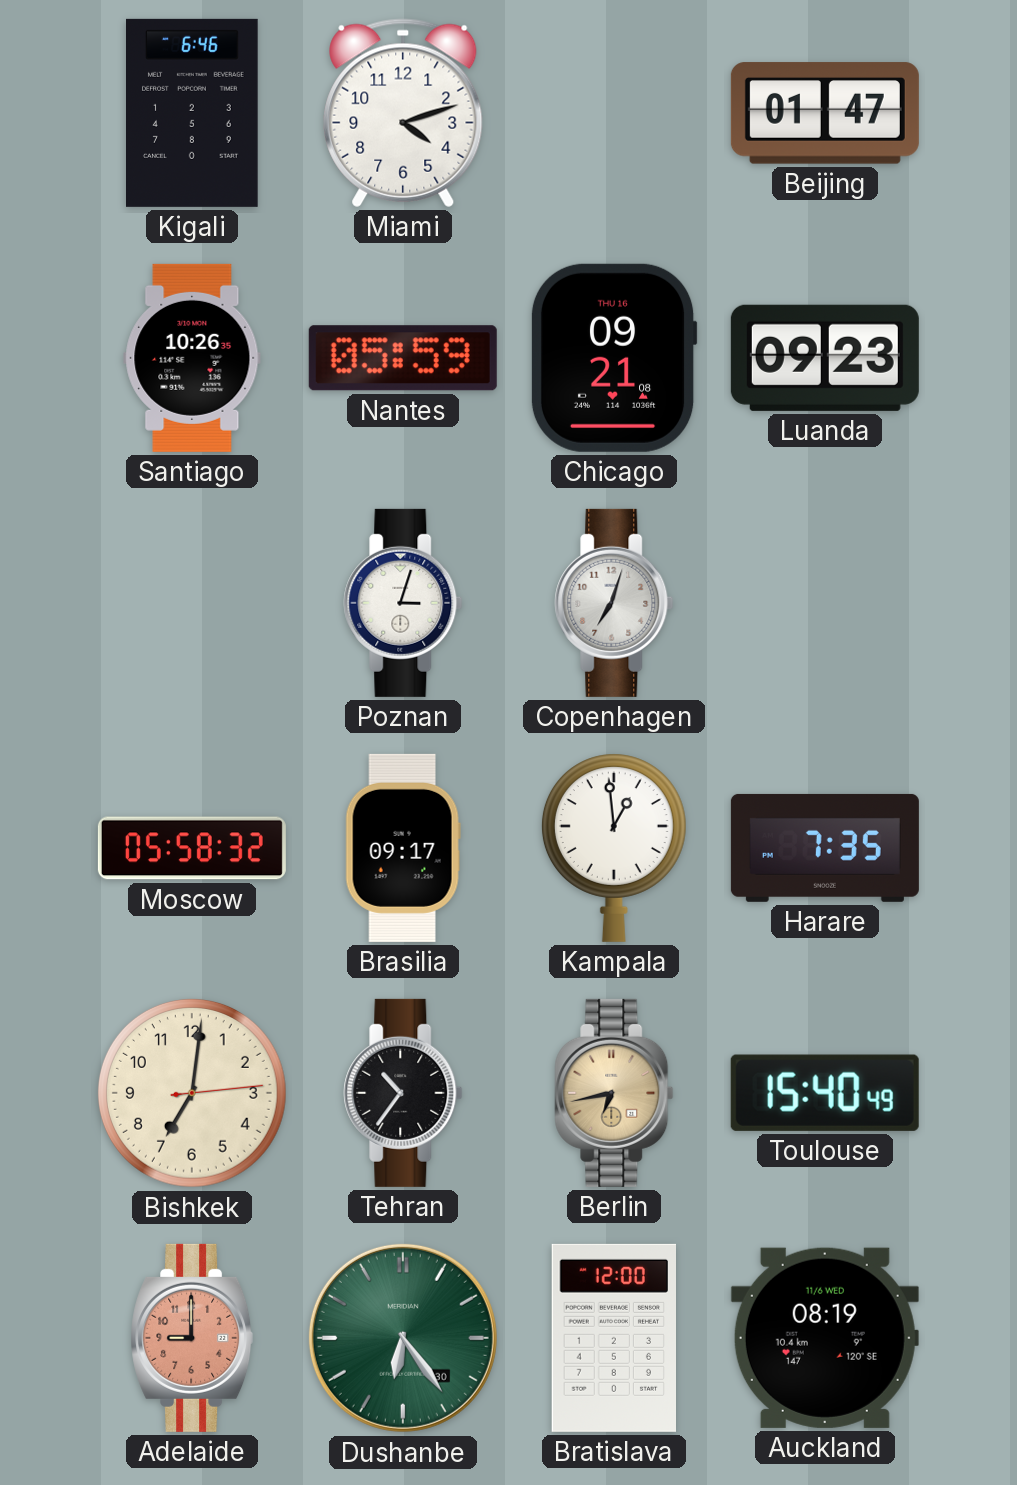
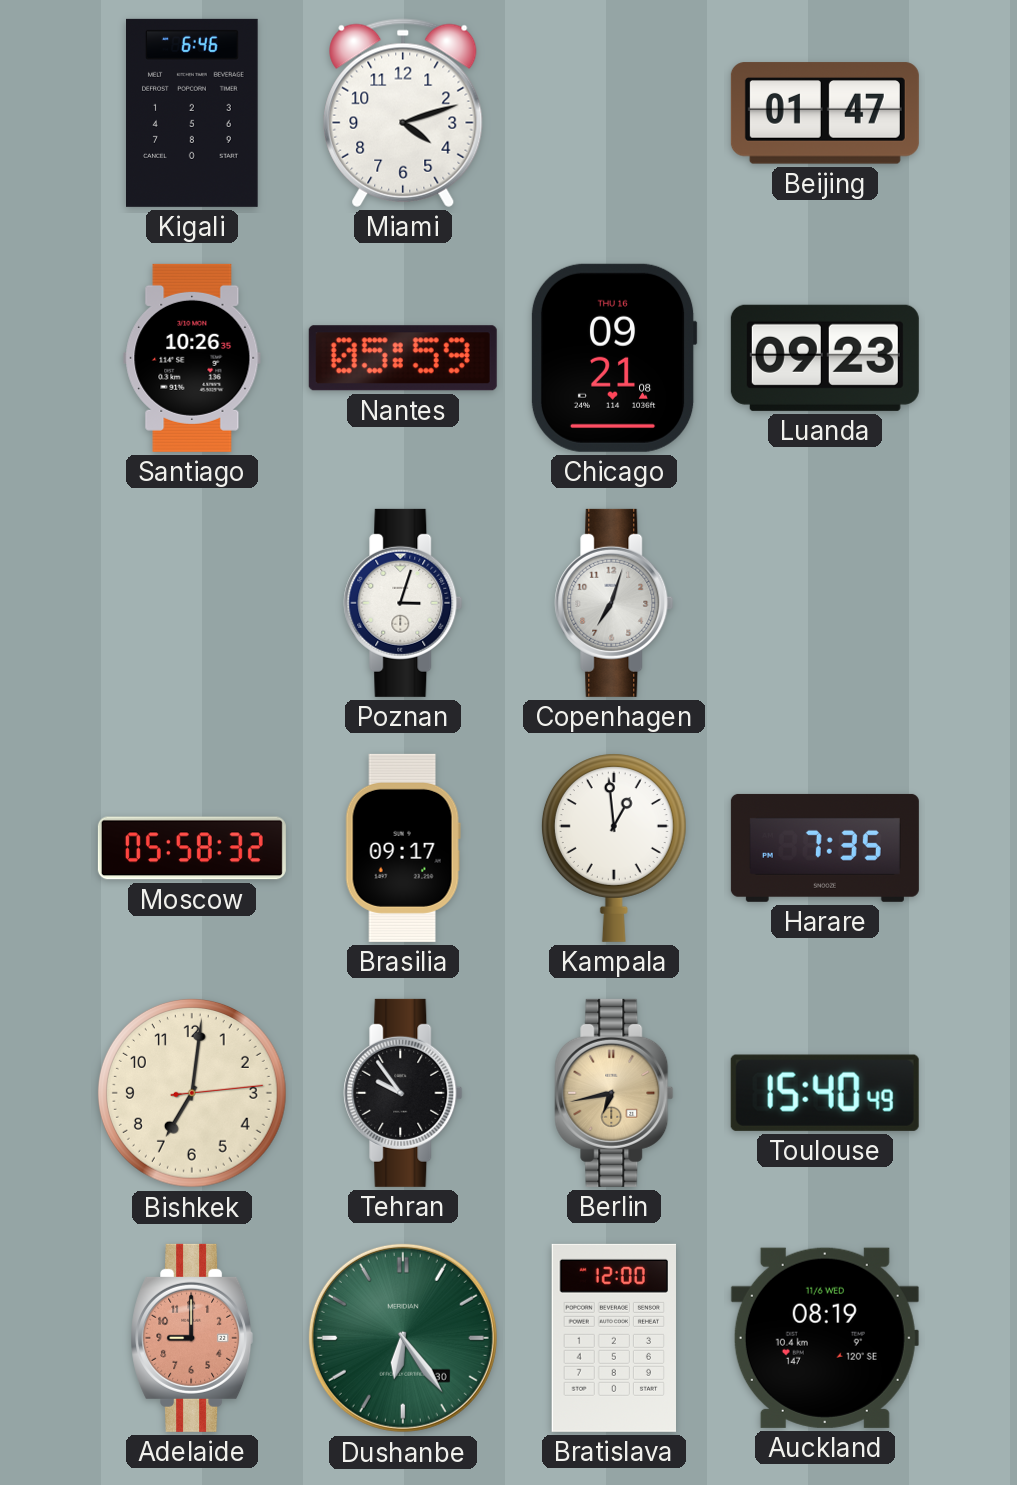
Tehran: 10:36 -> 9:54
